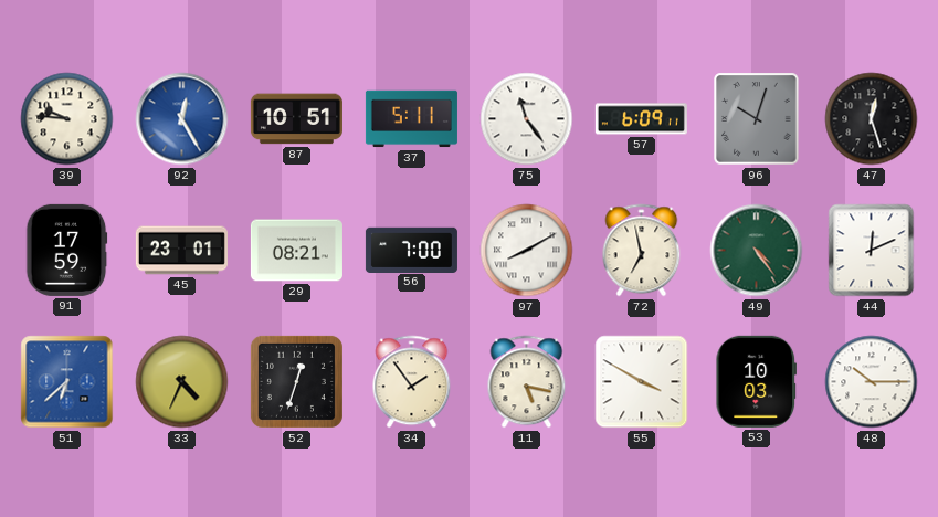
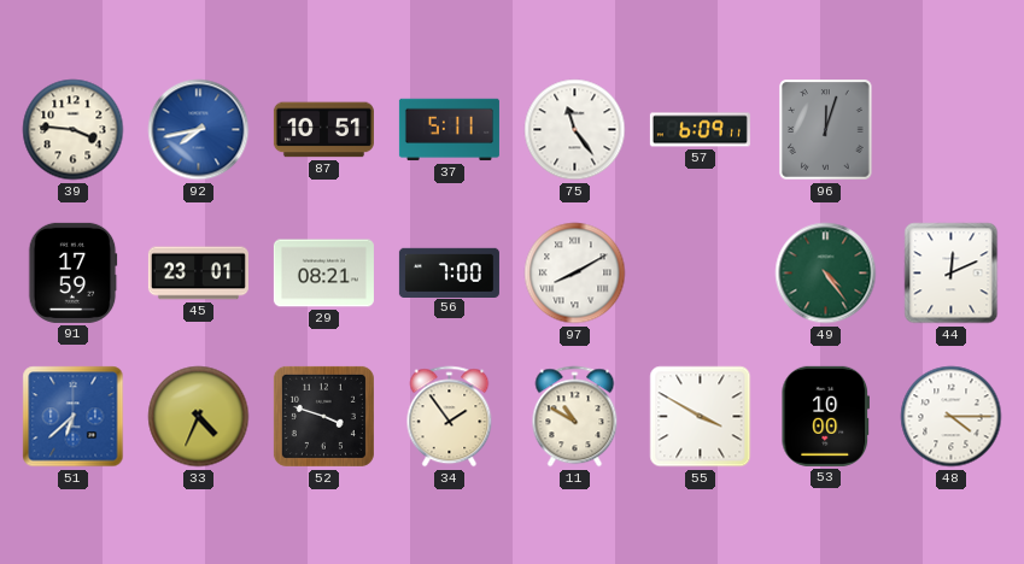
39: 9:46 -> 3:46
92: 12:25 -> 7:43
96: 10:03 -> 12:03
47: 12:27 -> none
72: 6:58 -> none
52: 12:33 -> 3:48
11: 5:17 -> 10:50
53: 10:03 -> 10:00
48: 10:15 -> 4:15
